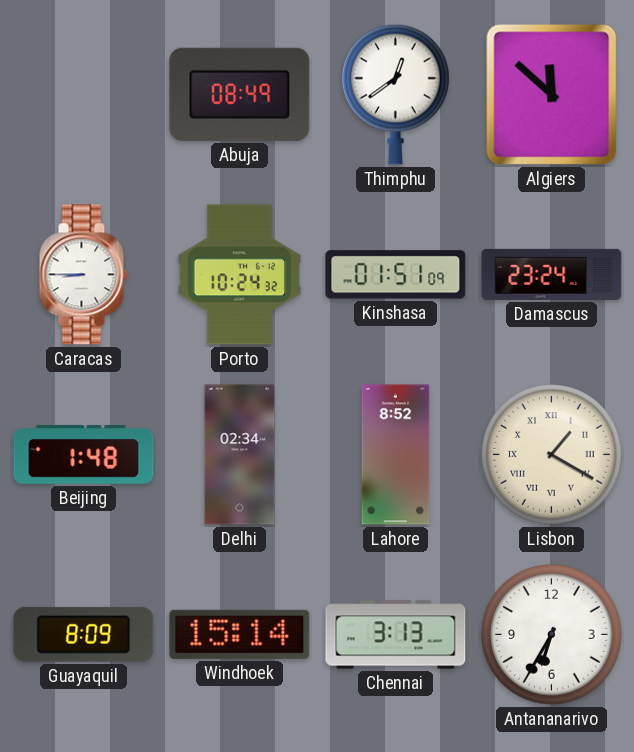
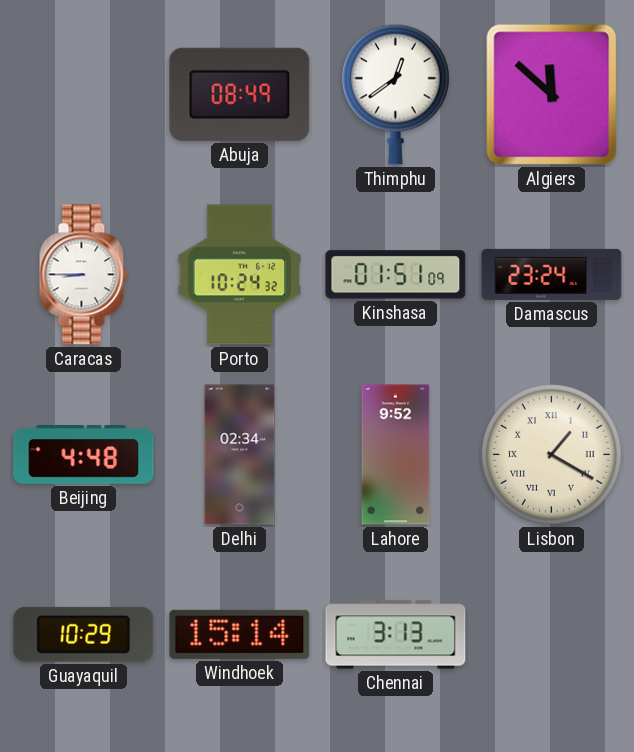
Beijing: 1:48 -> 4:48
Lahore: 8:52 -> 9:52
Guayaquil: 8:09 -> 10:29
Antananarivo: 6:35 -> none
